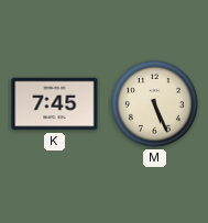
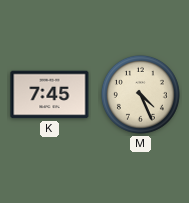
M: 5:26 -> 4:26
